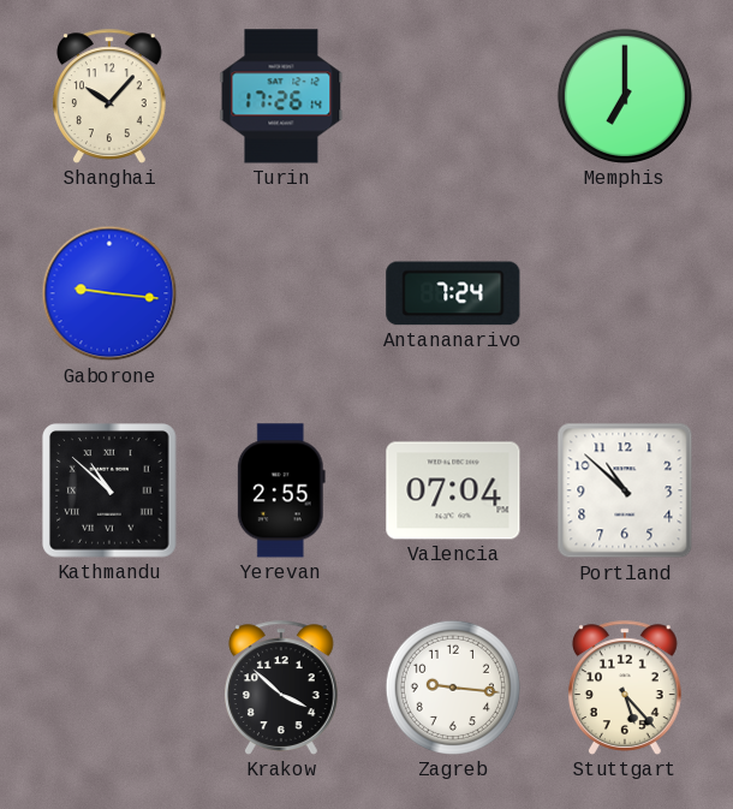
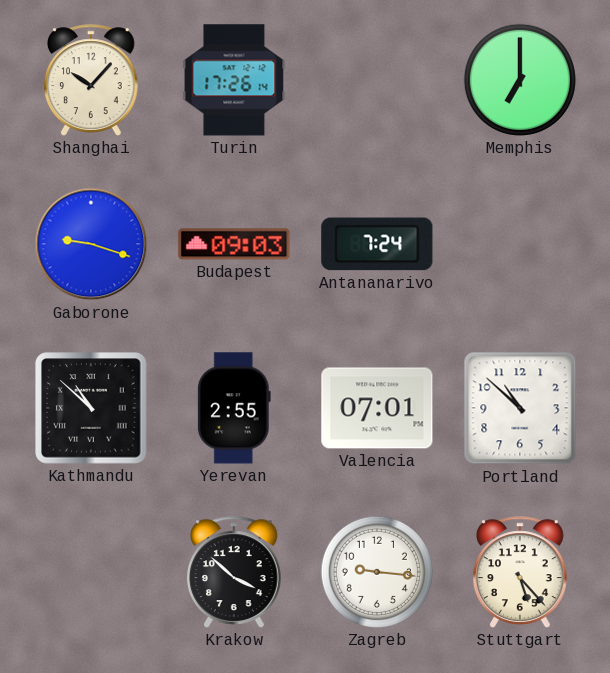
Gaborone: 9:16 -> 9:18
Budapest: none -> 09:03
Valencia: 07:04 -> 07:01
